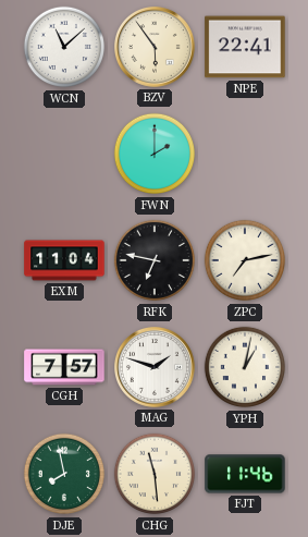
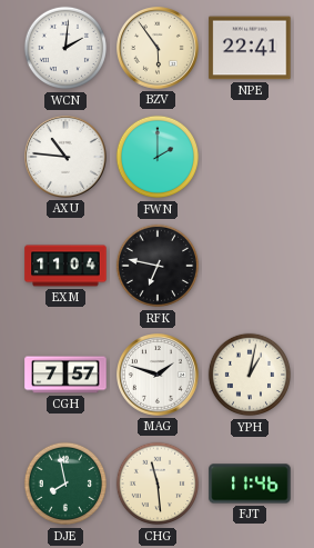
WCN: 11:08 -> 2:01
AXU: none -> 10:46
ZPC: 7:13 -> none
